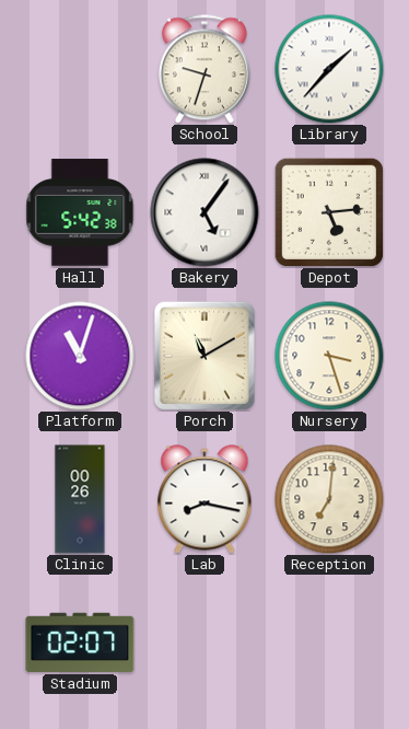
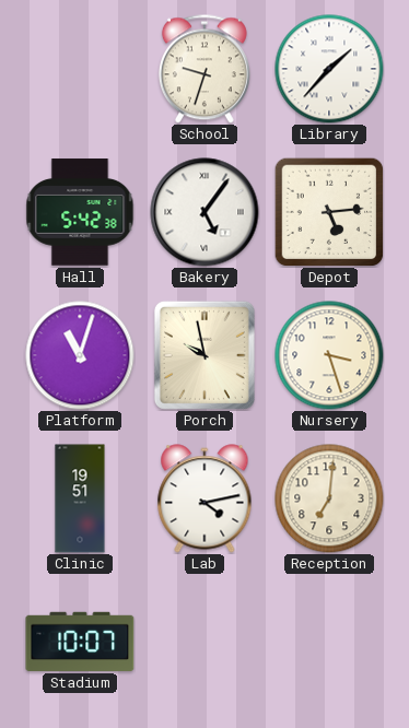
Porch: 11:10 -> 9:58
Clinic: 00:26 -> 19:51
Lab: 8:17 -> 4:13
Stadium: 02:07 -> 10:07
